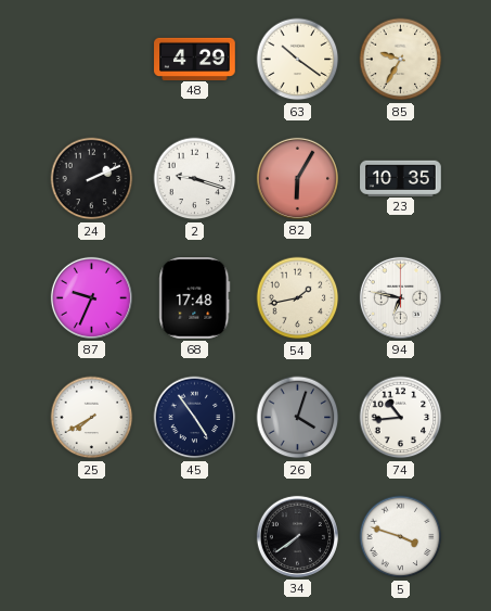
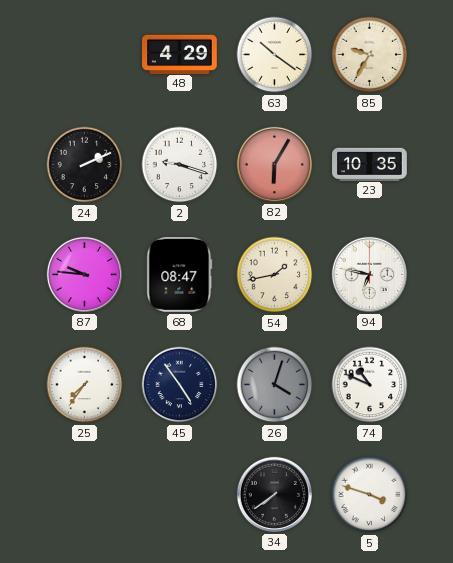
87: 9:34 -> 9:46
68: 17:48 -> 08:47
25: 7:40 -> 7:36
74: 10:44 -> 10:49
